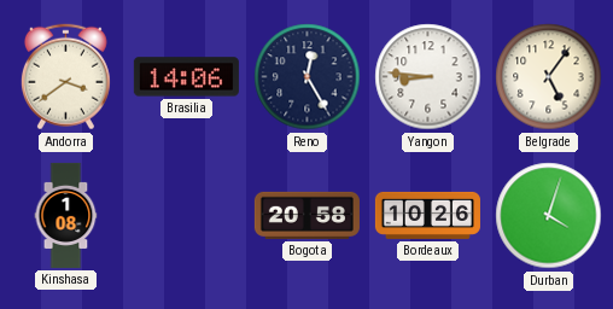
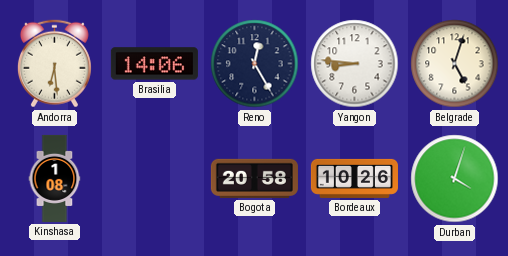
Andorra: 3:39 -> 6:29
Belgrade: 5:06 -> 5:03
